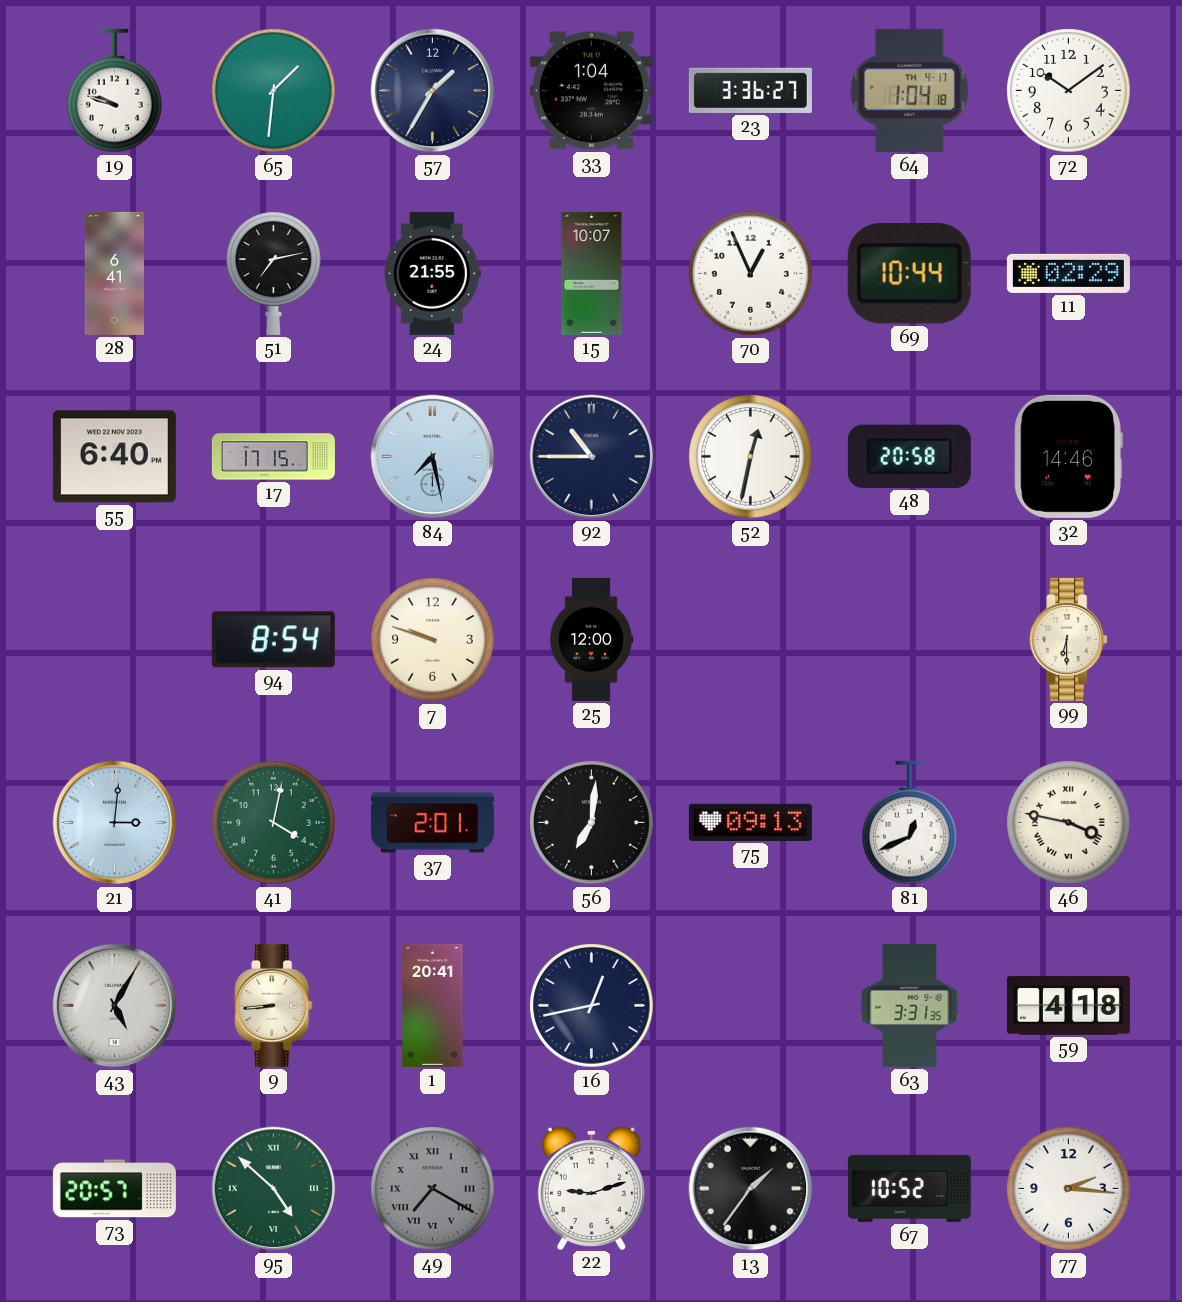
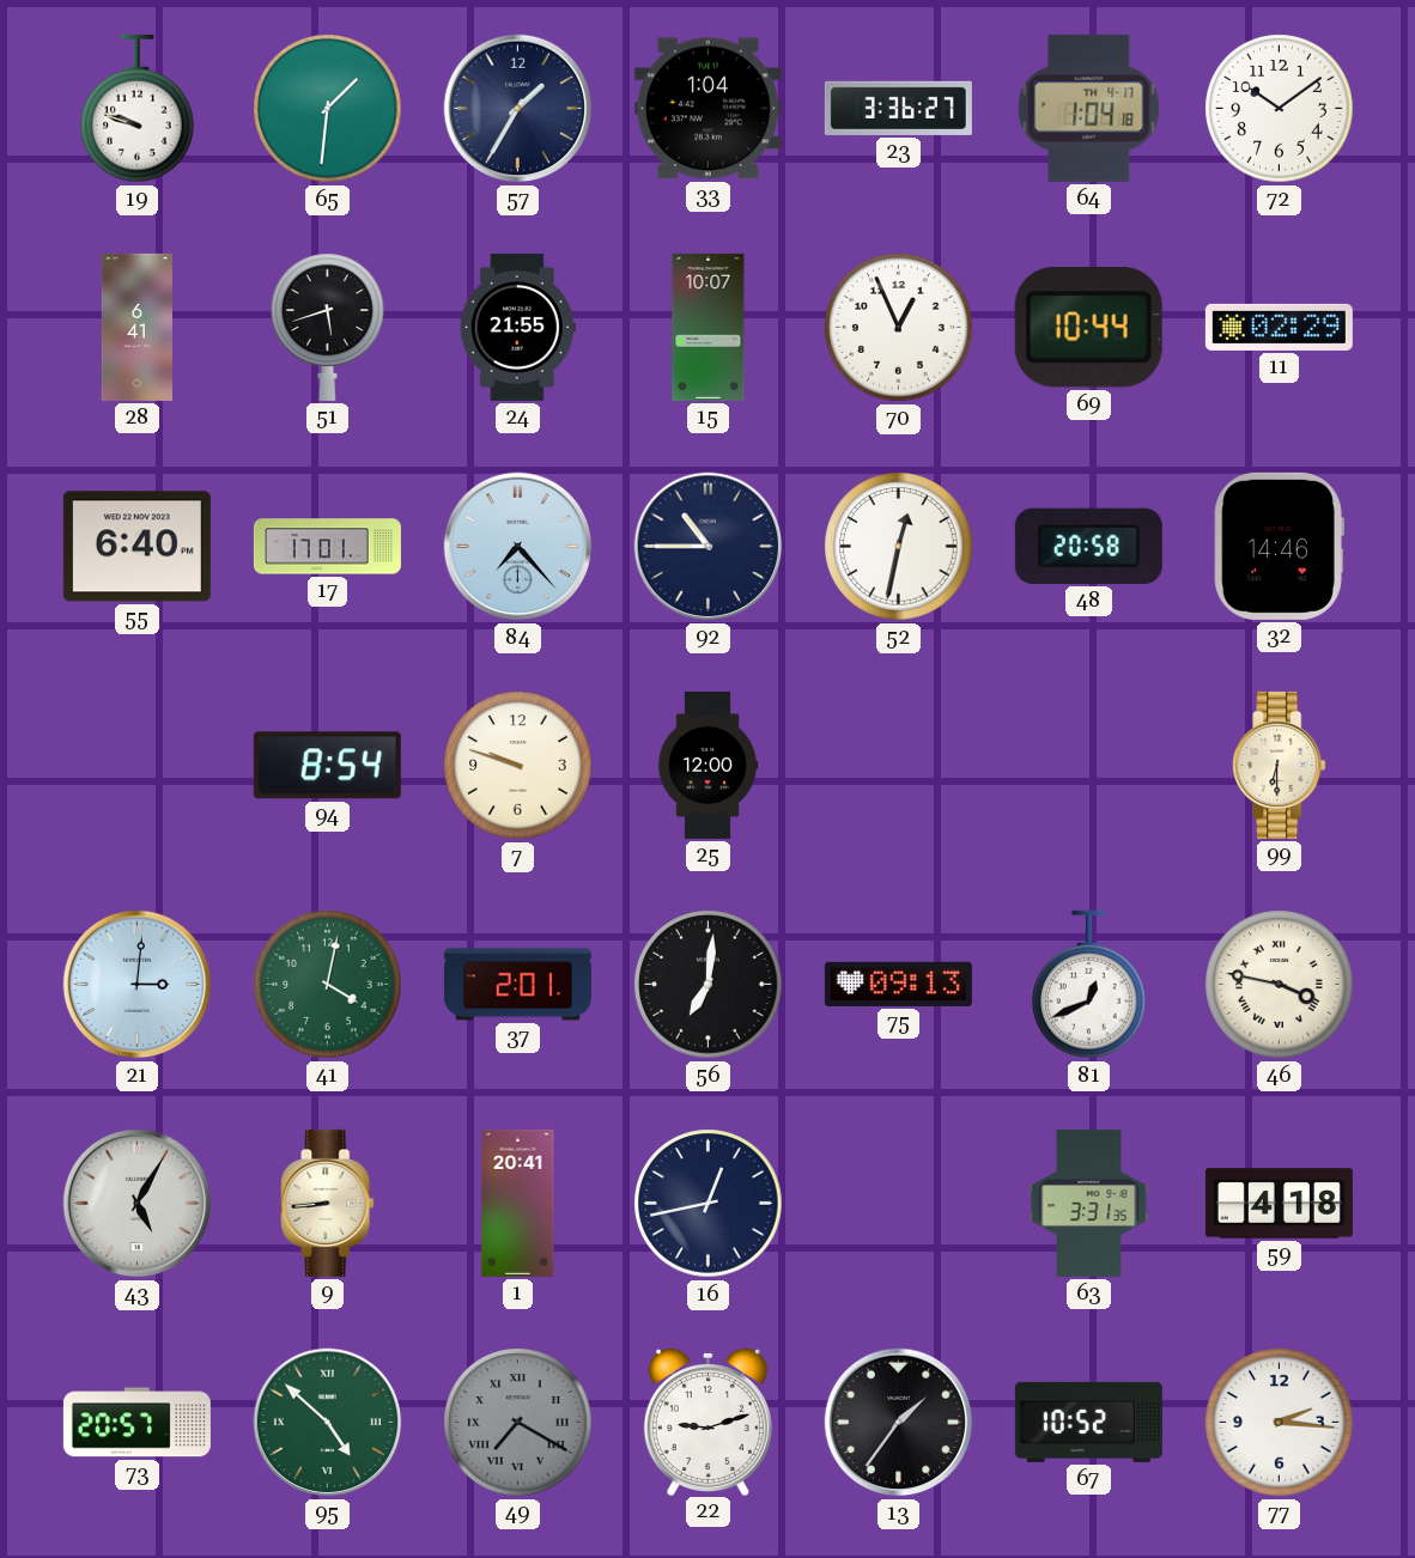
51: 7:13 -> 5:42
17: 17:15 -> 17:01
84: 7:28 -> 7:23
